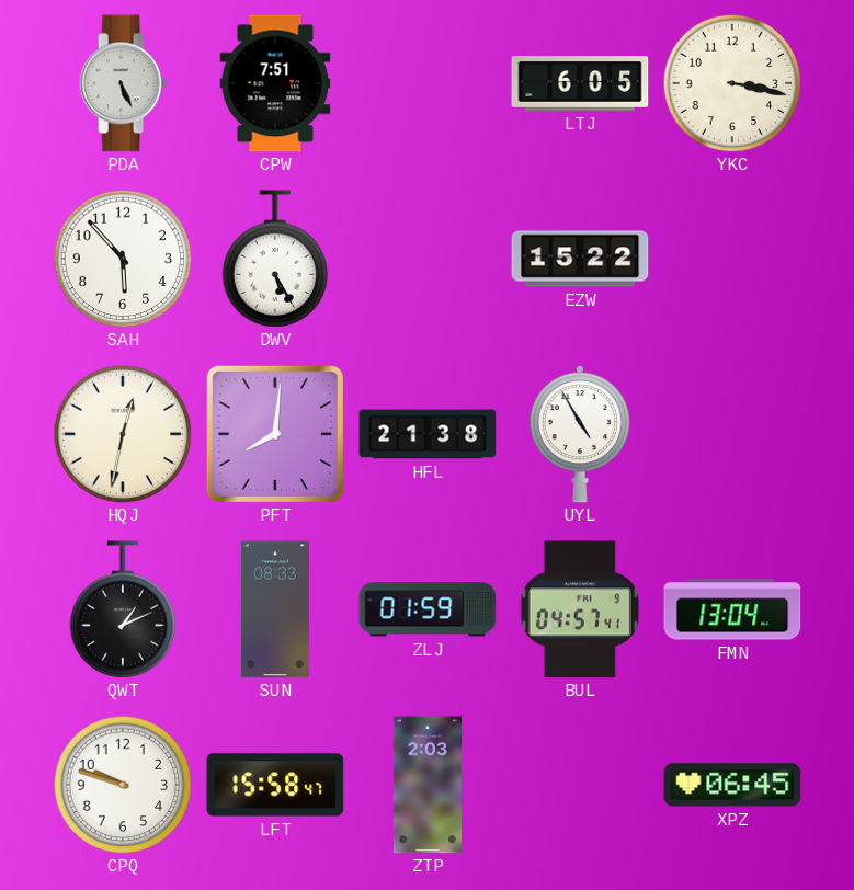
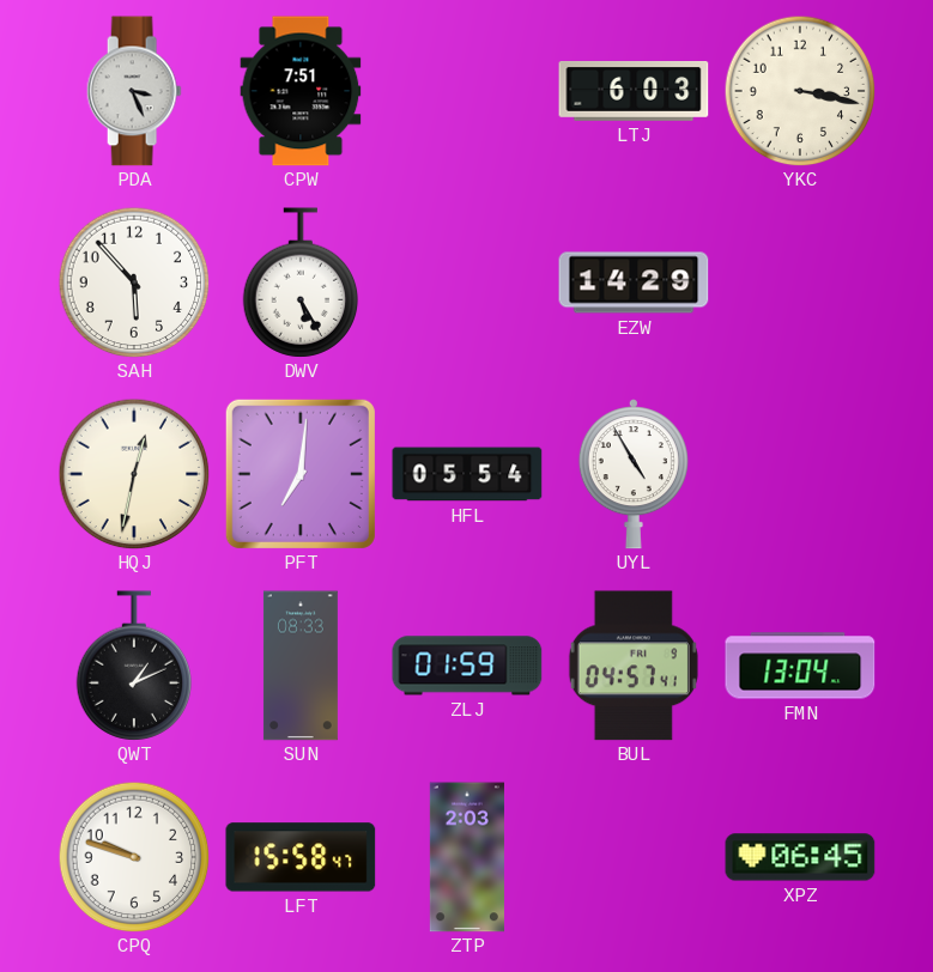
PDA: 5:26 -> 3:26
LTJ: 6:05 -> 6:03
EZW: 15:22 -> 14:29
PFT: 8:01 -> 7:01
HFL: 21:38 -> 05:54
